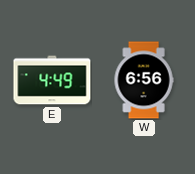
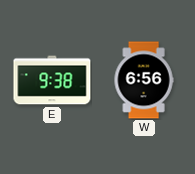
E: 4:49 -> 9:38
